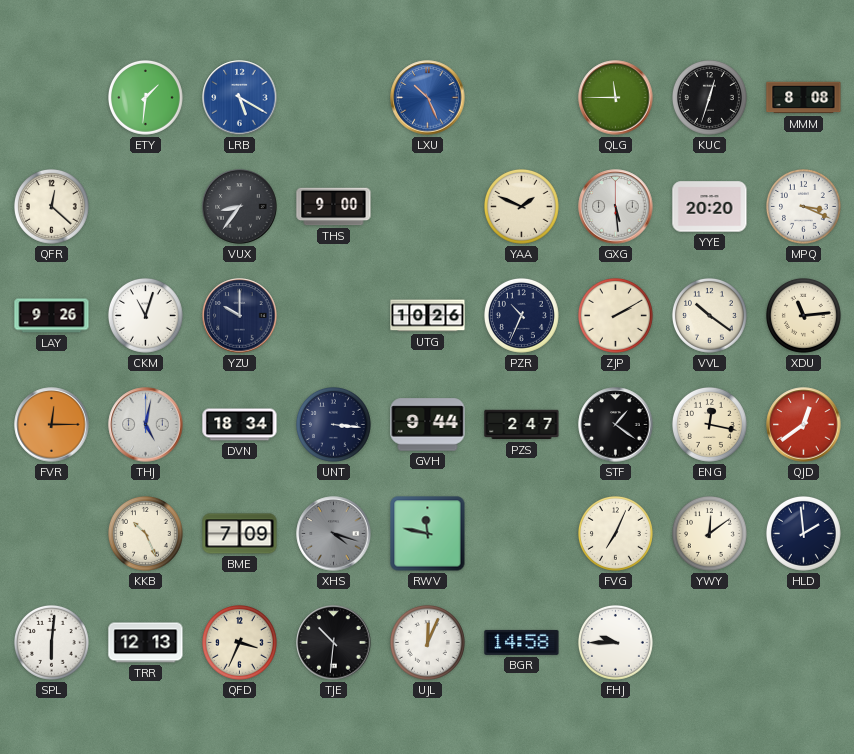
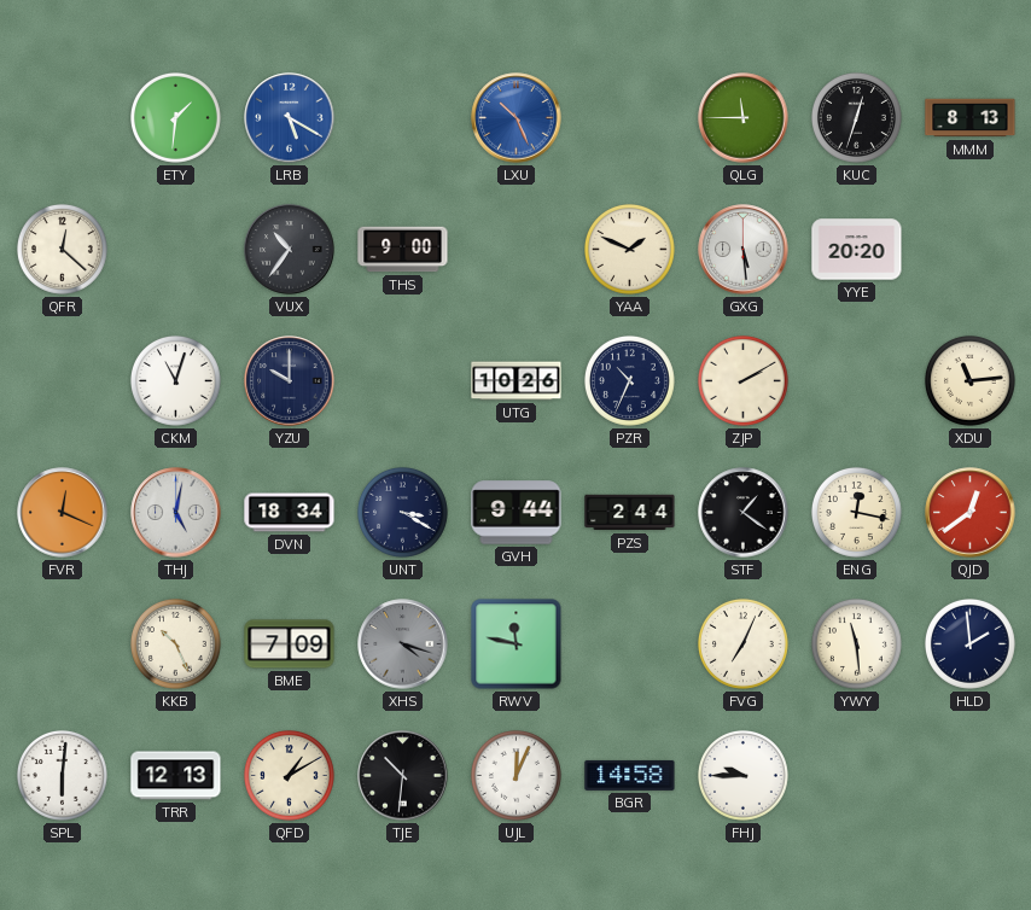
MMM: 8:08 -> 8:13
VUX: 8:36 -> 10:36
MPQ: 3:19 -> none
LAY: 9:26 -> none
VVL: 10:21 -> none
FVR: 12:15 -> 12:19
UNT: 3:16 -> 3:20
PZS: 2:47 -> 2:44
YWY: 12:09 -> 11:29
QFD: 3:34 -> 1:10
